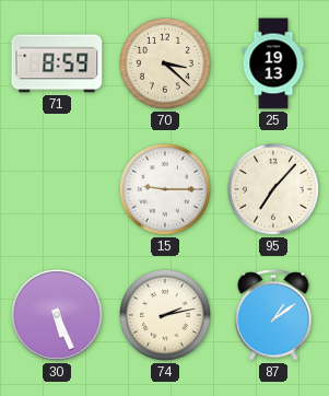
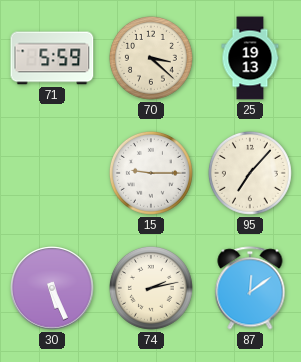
71: 8:59 -> 5:59
87: 1:09 -> 12:09
